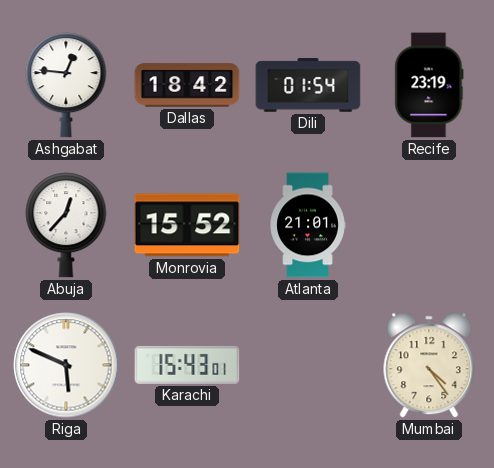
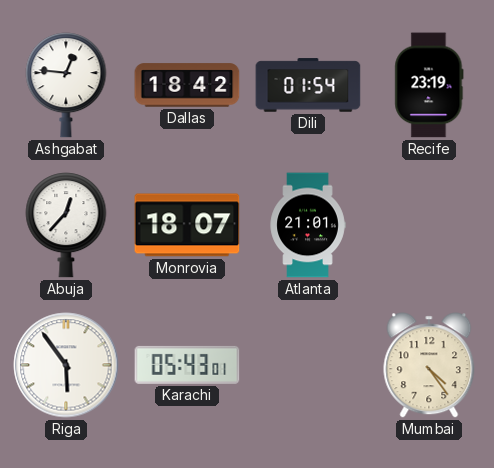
Monrovia: 15:52 -> 18:07
Riga: 5:49 -> 5:54
Karachi: 15:43 -> 05:43
